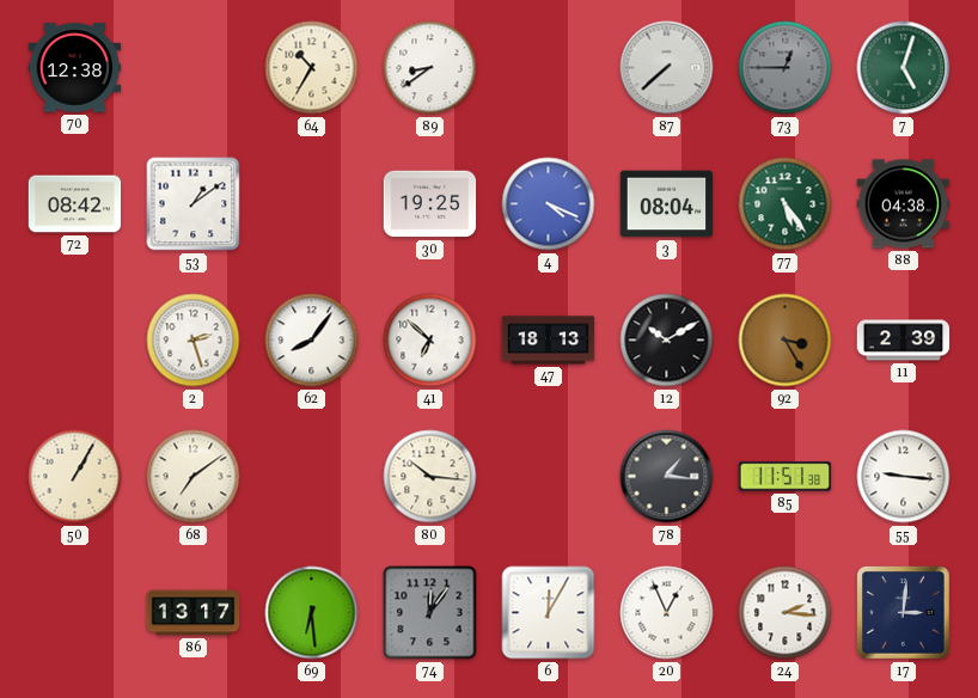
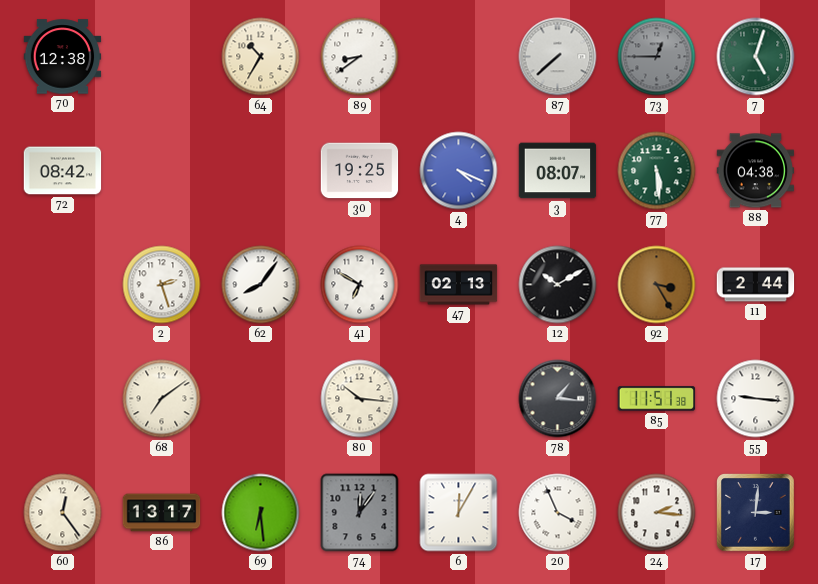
53: 1:09 -> none
3: 08:04 -> 08:07
77: 5:24 -> 5:29
41: 6:52 -> 6:50
47: 18:13 -> 02:13
11: 2:39 -> 2:44
50: 1:05 -> none
60: none -> 12:24
20: 12:56 -> 3:56
